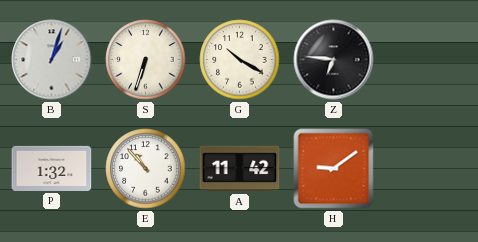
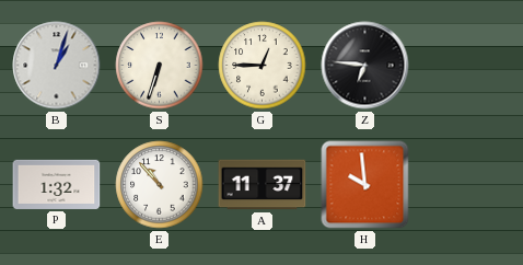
G: 10:20 -> 12:45
A: 11:42 -> 11:37
H: 9:09 -> 9:59
